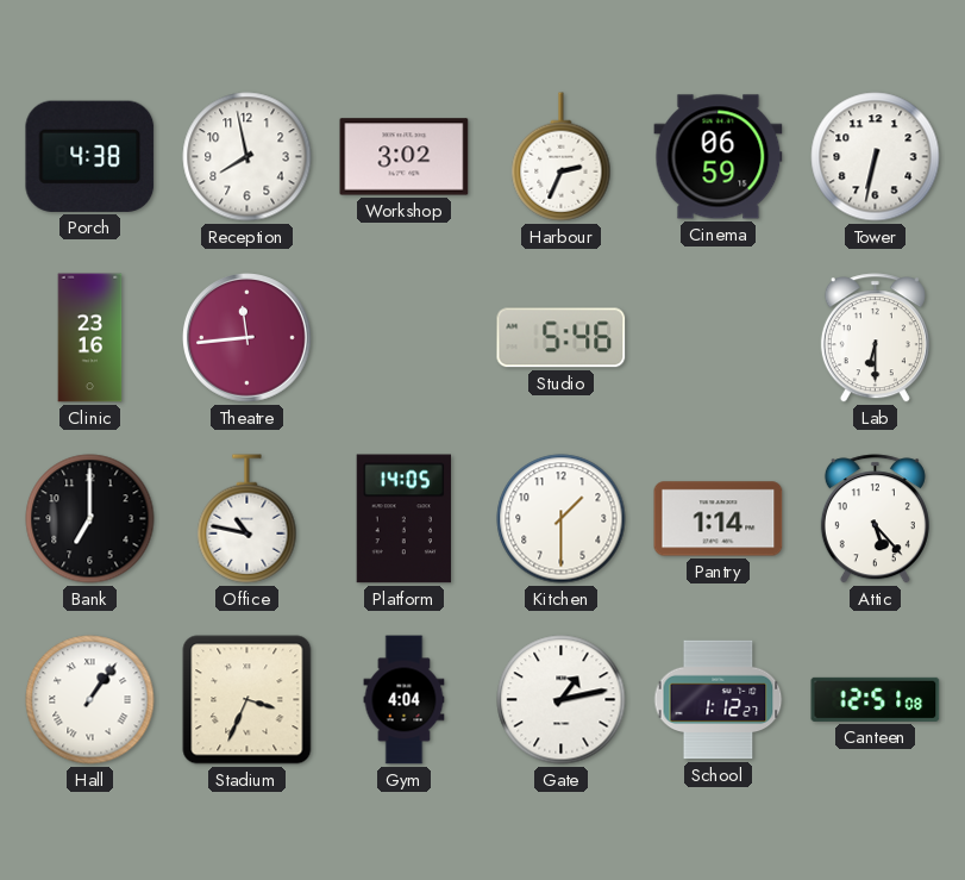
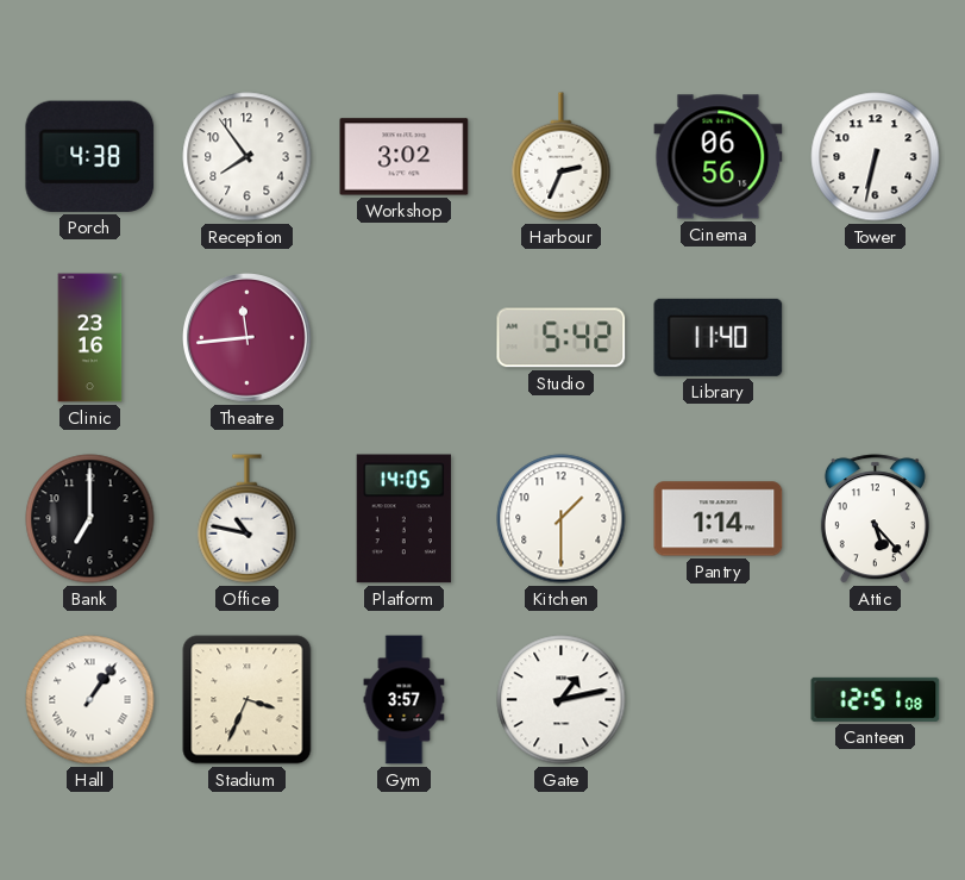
Reception: 7:58 -> 7:54
Cinema: 06:59 -> 06:56
Studio: 5:46 -> 5:42
Library: none -> 11:40
Lab: 6:30 -> none
Gym: 4:04 -> 3:57
School: 1:12 -> none
